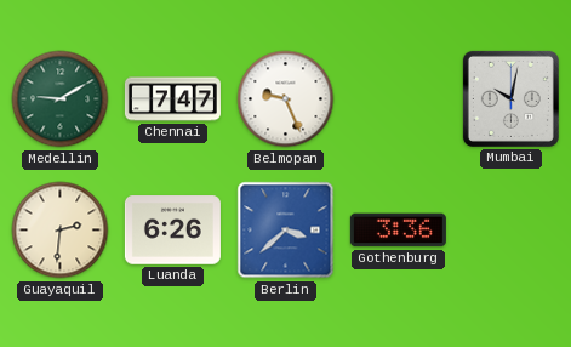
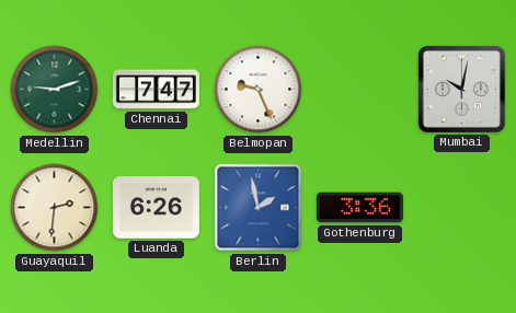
Medellin: 9:10 -> 9:12
Berlin: 3:38 -> 1:58
